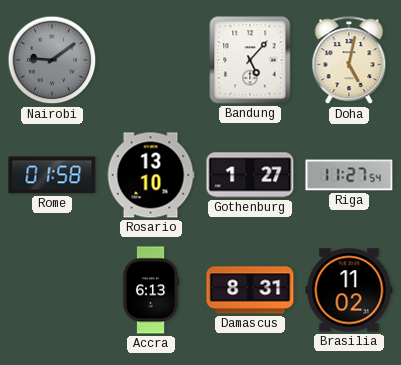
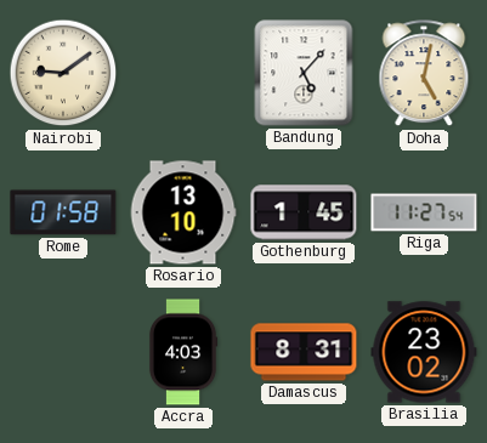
Nairobi dial: grey -> cream
Gothenburg: 1:27 -> 1:45
Accra: 6:13 -> 4:03
Brasilia: 11:02 -> 23:02
